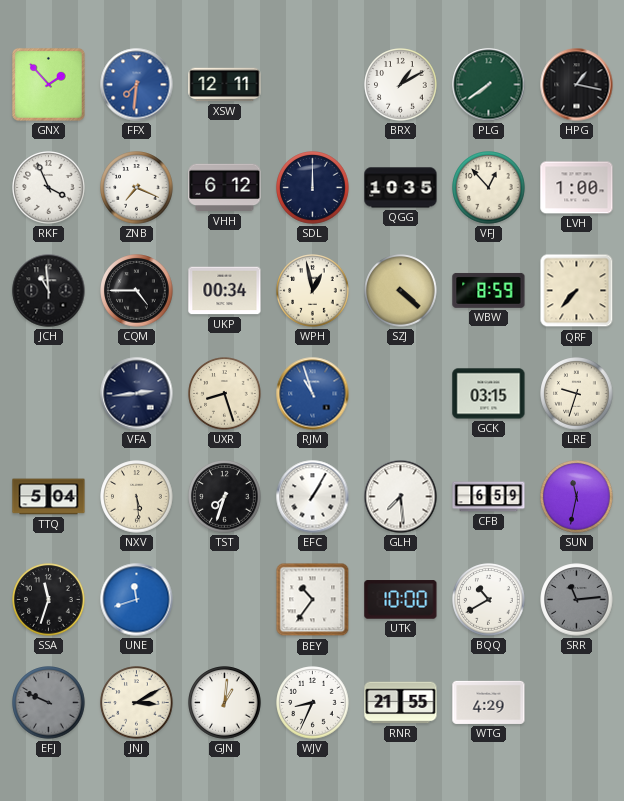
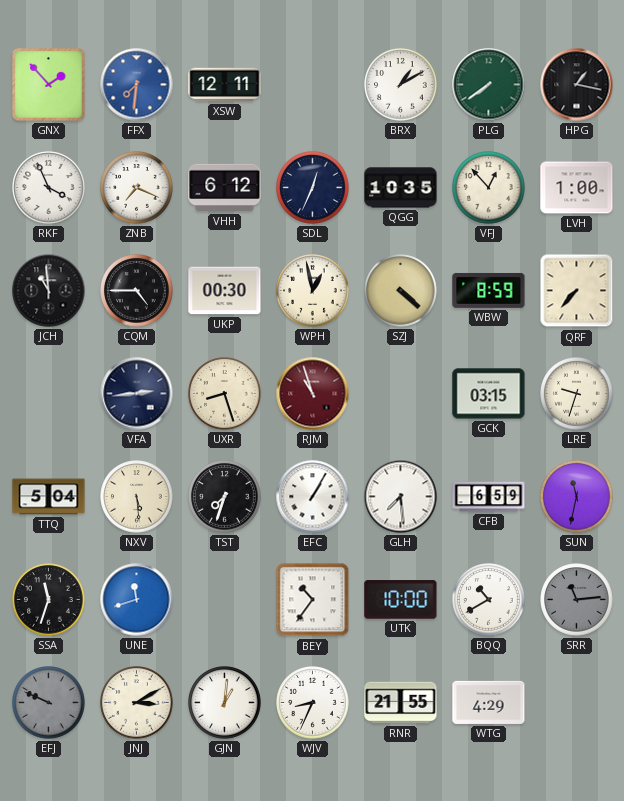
SDL: 12:00 -> 12:34
UKP: 00:34 -> 00:30
RJM dial: blue -> burgundy
